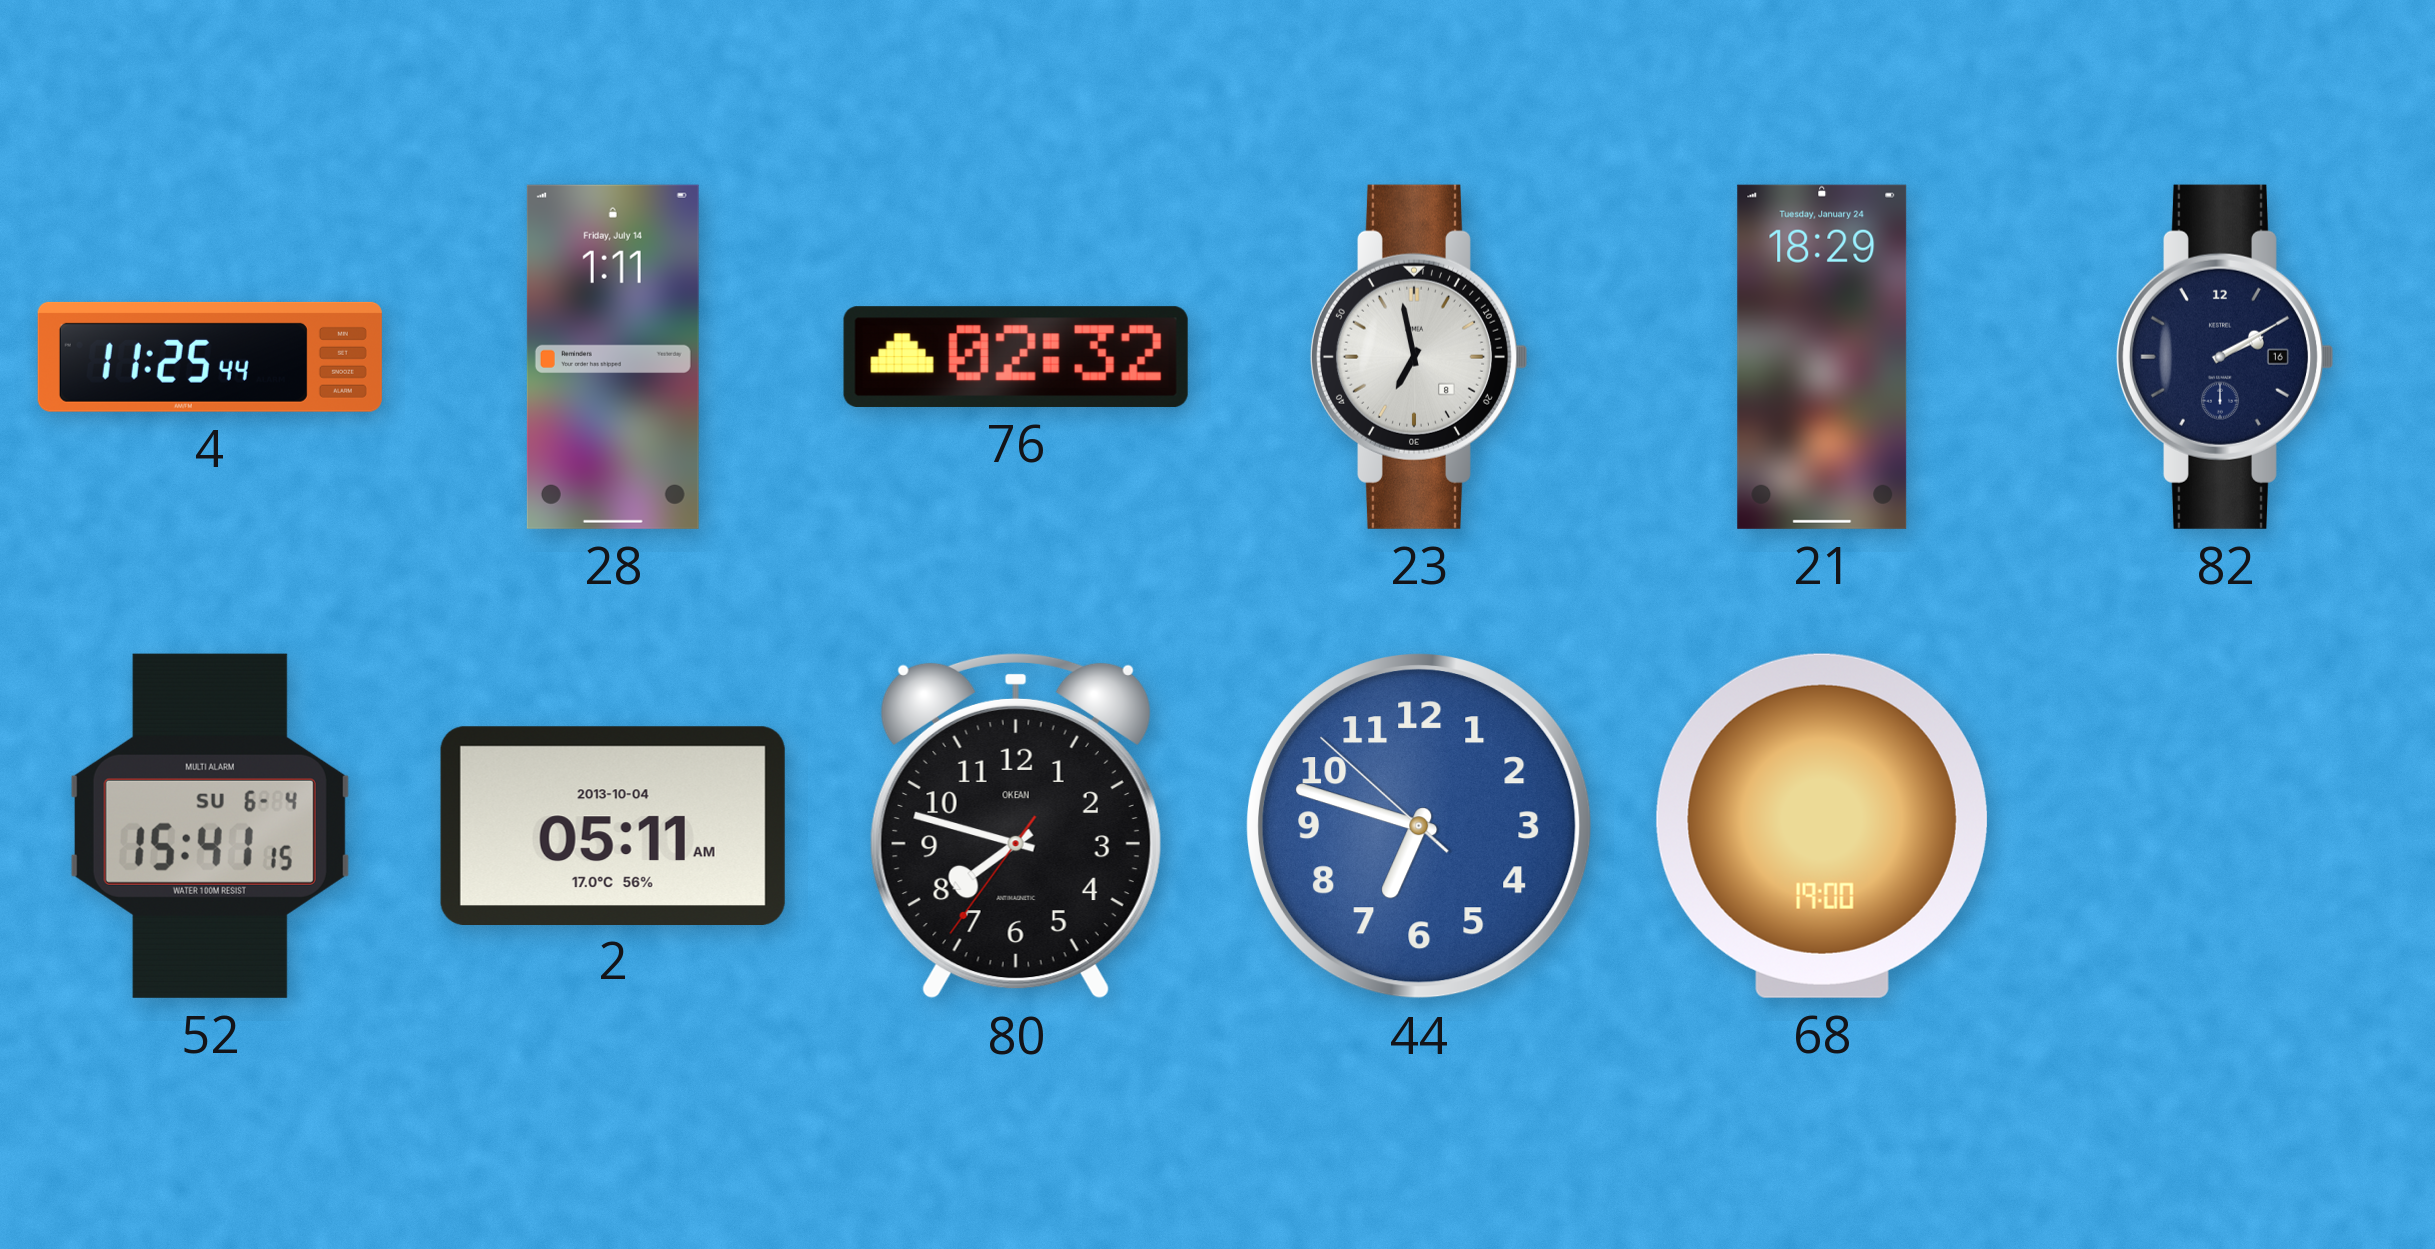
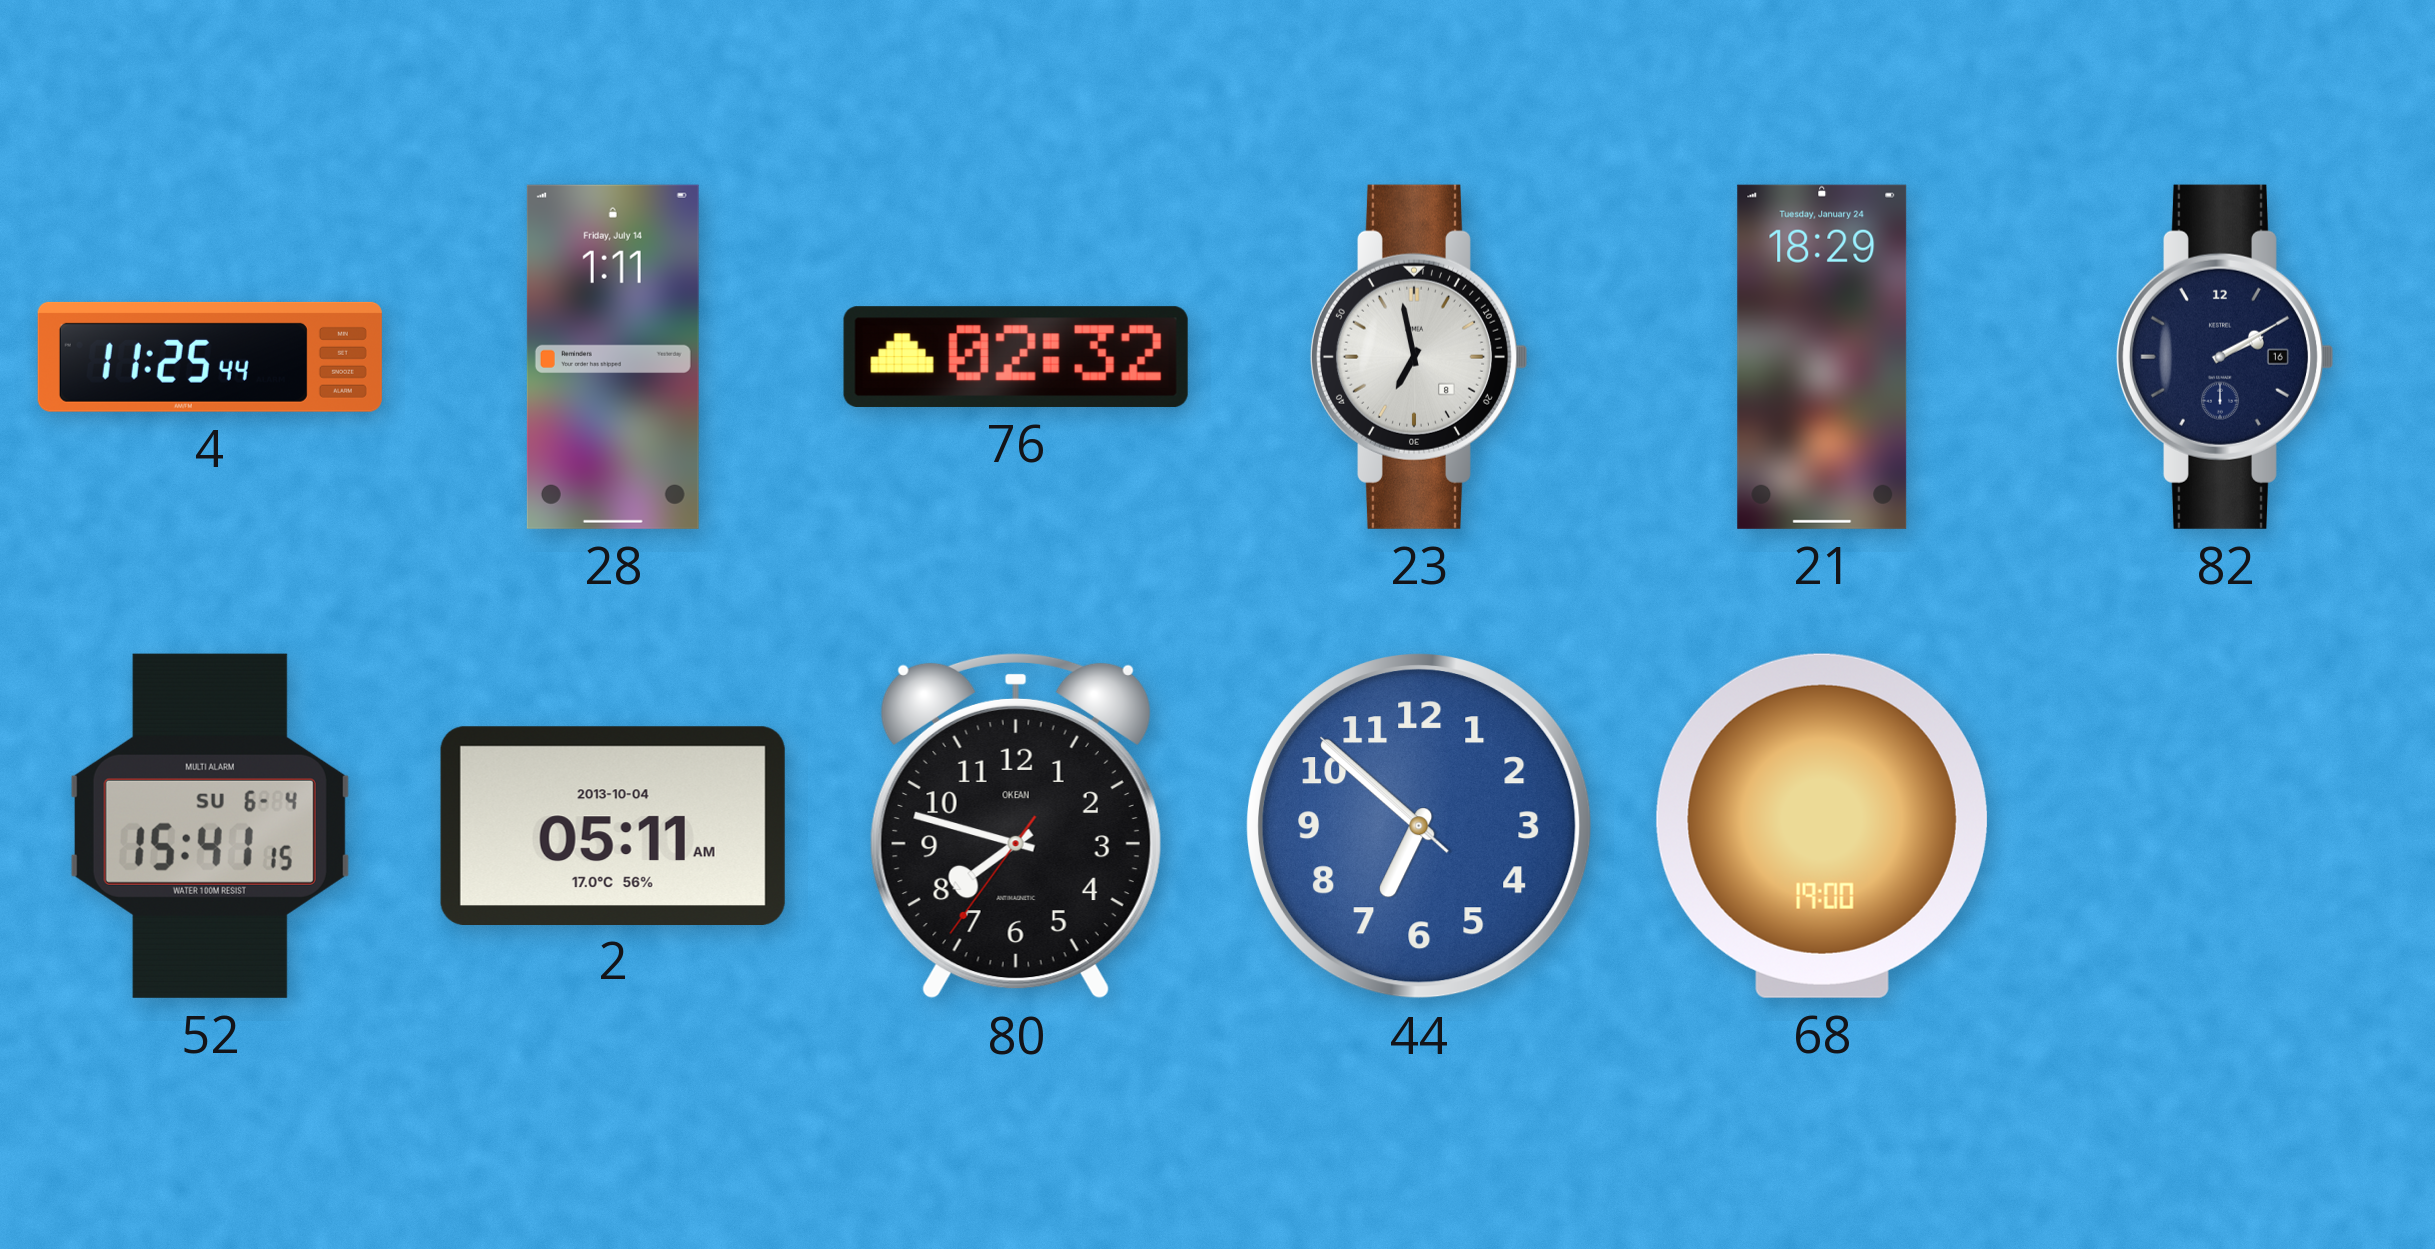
44: 6:47 -> 6:51
